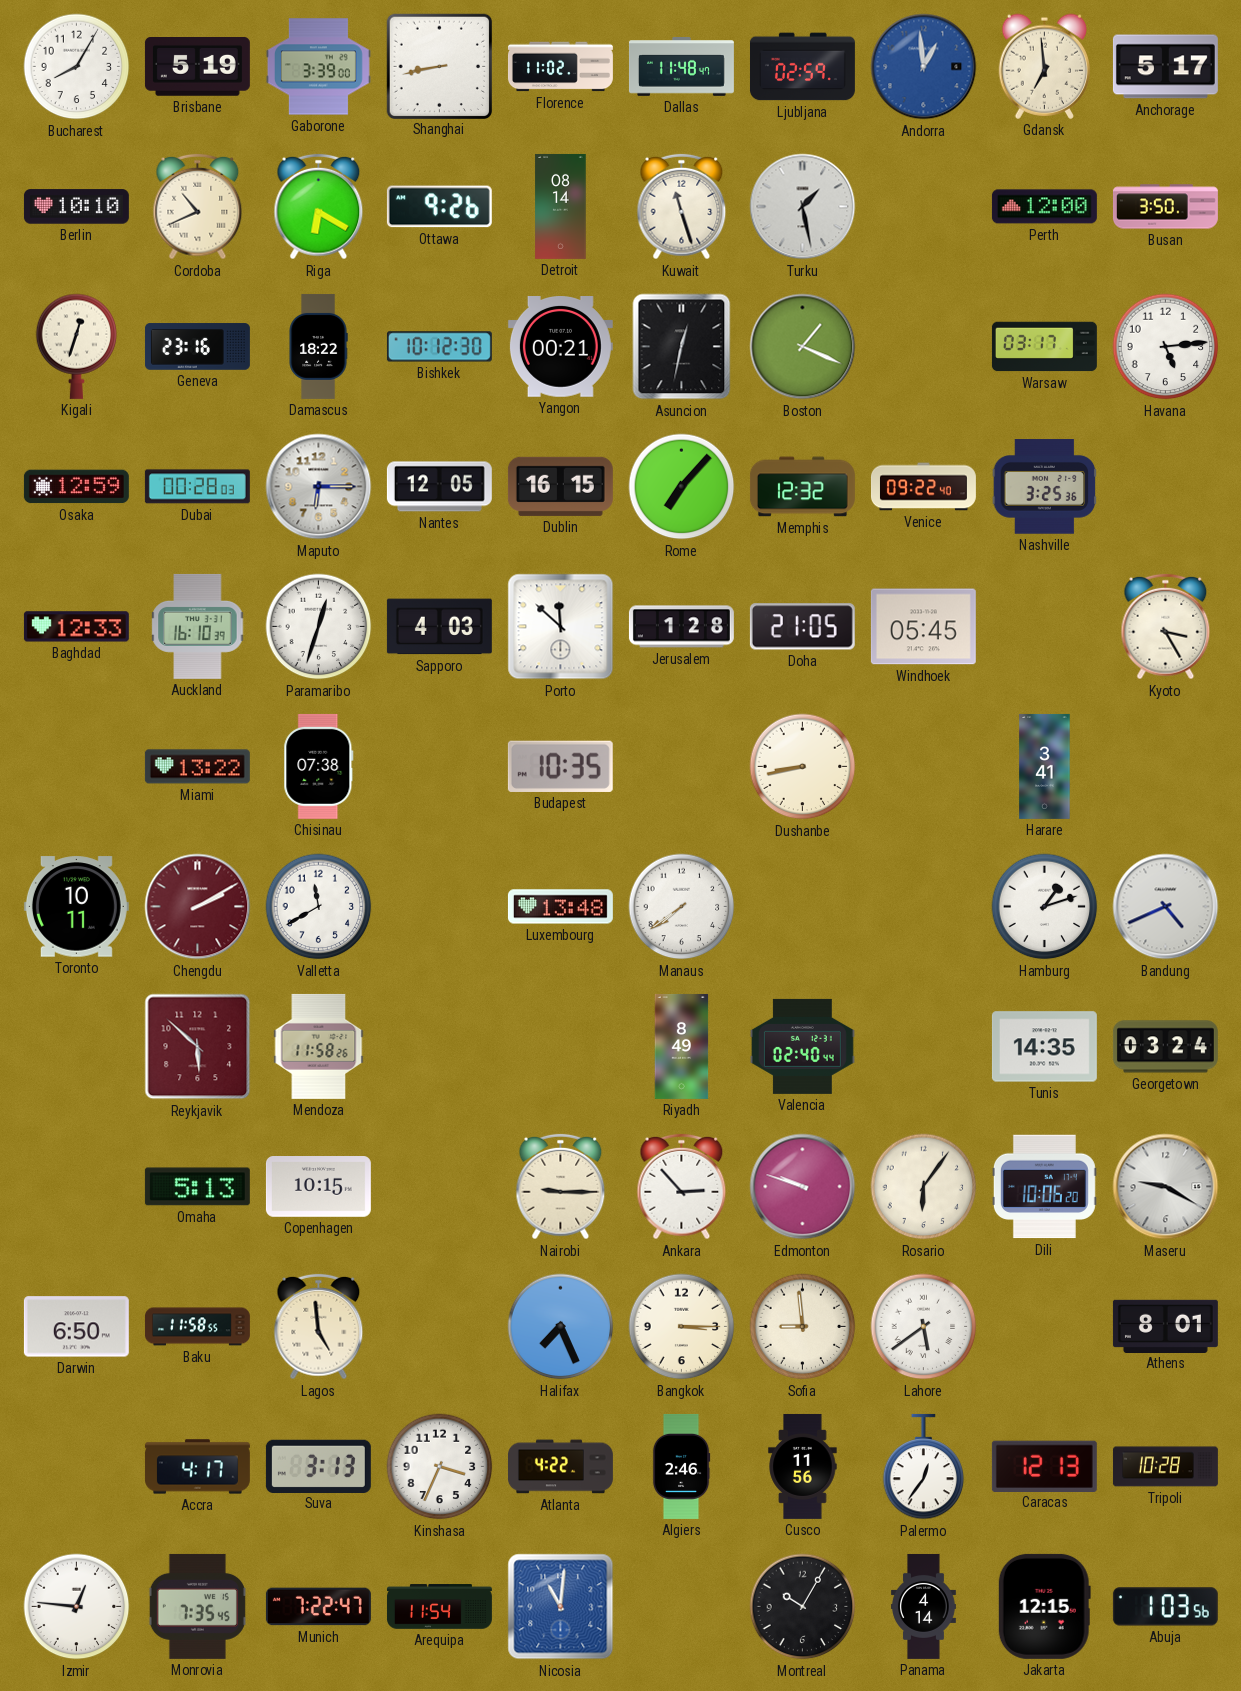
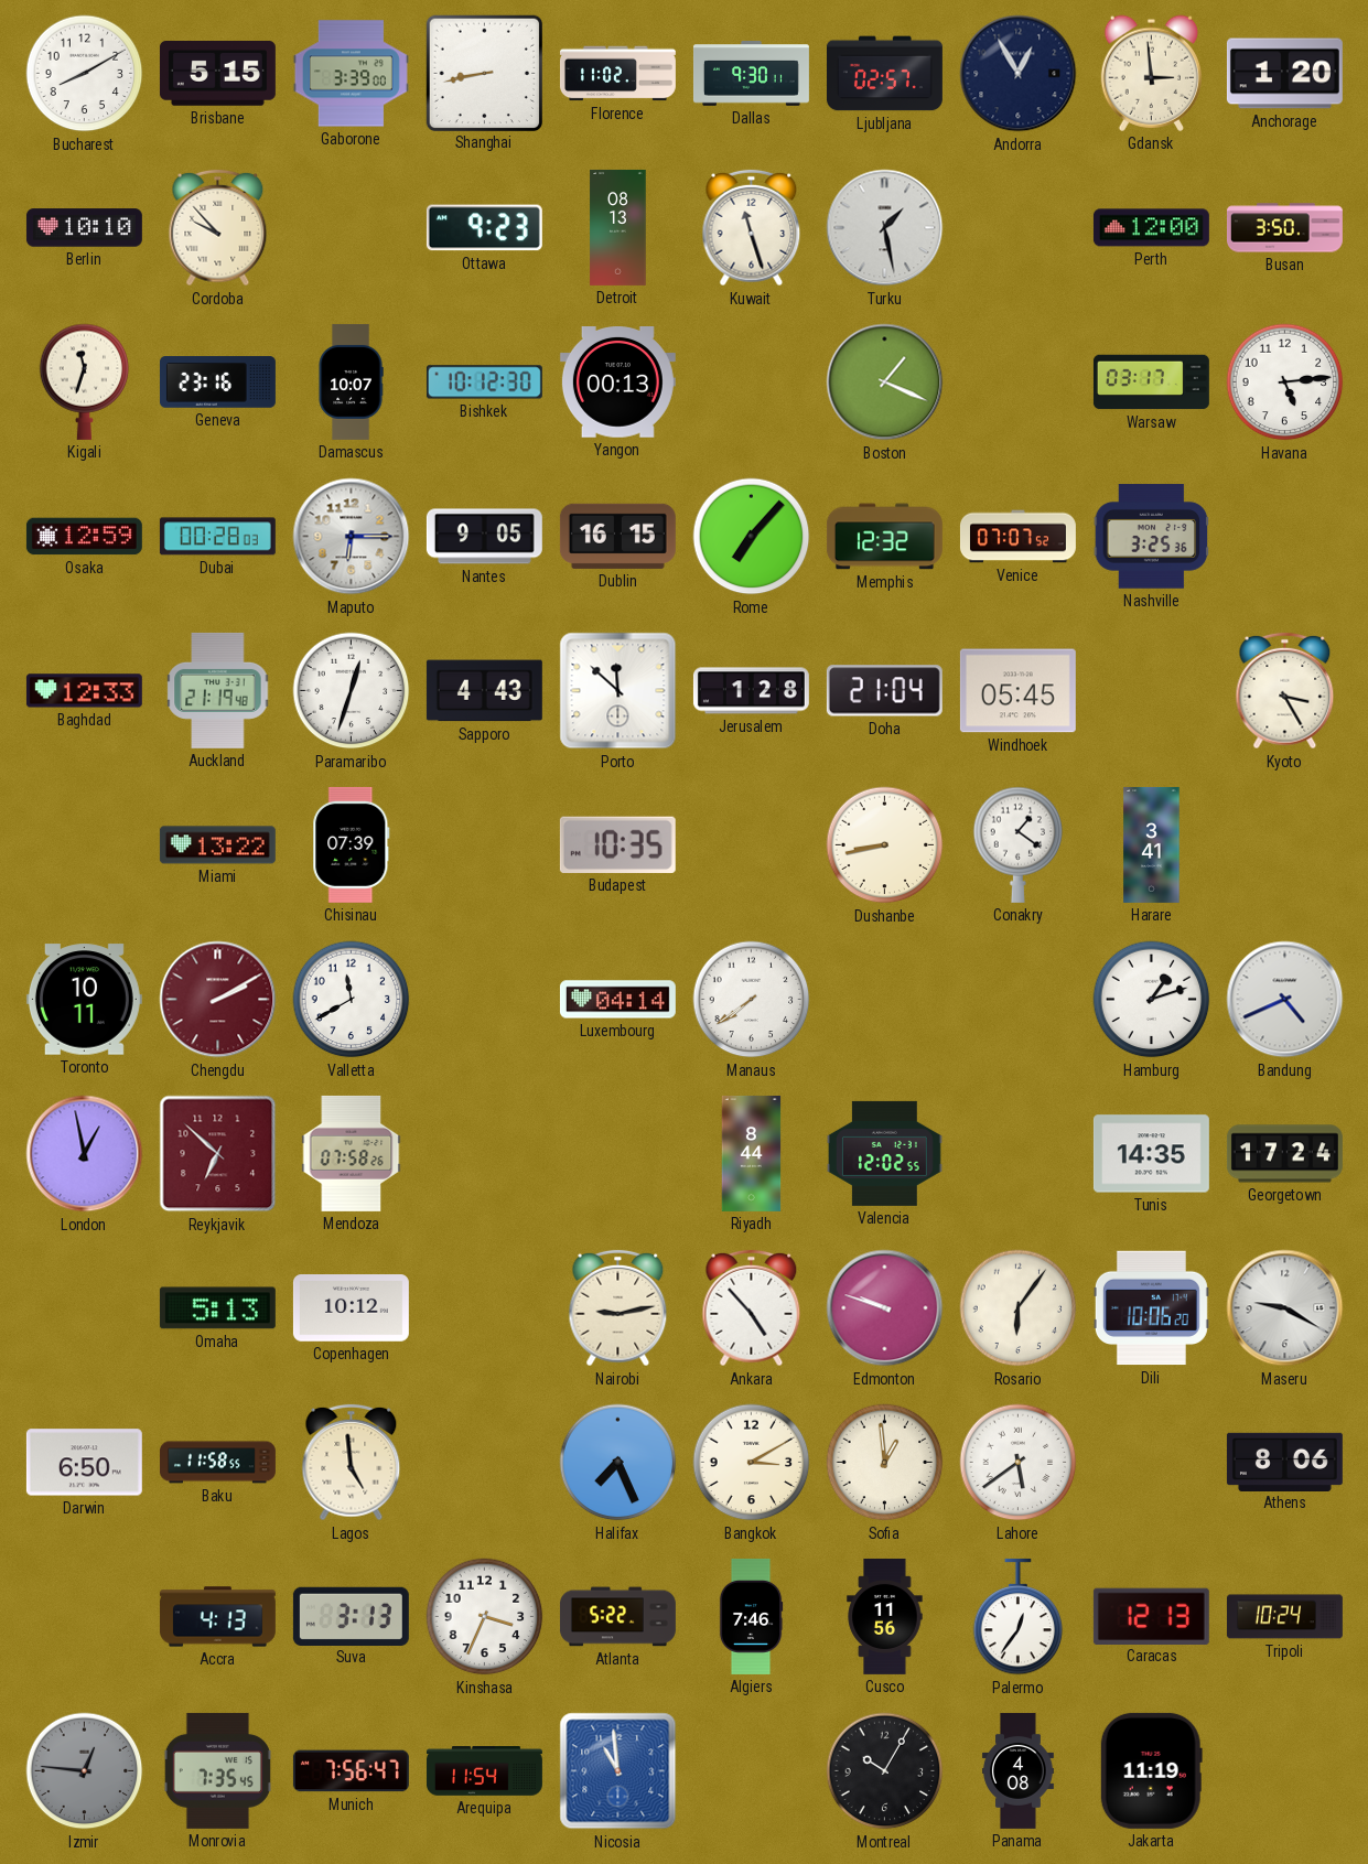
Bucharest: 8:05 -> 8:10
Brisbane: 5:19 -> 5:15
Dallas: 11:48 -> 9:30
Ljubljana: 02:59 -> 02:57
Andorra: 12:59 -> 12:55
Andorra dial: blue -> navy
Gdansk: 6:59 -> 2:59
Anchorage: 5:17 -> 1:20
Cordoba: 10:41 -> 9:53
Riga: 6:20 -> none
Ottawa: 9:26 -> 9:23
Detroit: 08:14 -> 08:13
Kigali: 12:33 -> 11:33
Damascus: 18:22 -> 10:07
Yangon: 00:21 -> 00:13
Asuncion: 12:32 -> none
Nantes: 12:05 -> 9:05
Venice: 09:22 -> 07:07
Auckland: 16:10 -> 21:19
Sapporo: 4:03 -> 4:43
Doha: 21:05 -> 21:04
Chisinau: 07:38 -> 07:39
Conakry: none -> 1:21
Luxembourg: 13:48 -> 04:14
London: none -> 12:58
Reykjavik: 5:52 -> 6:52
Mendoza: 11:58 -> 07:58
Riyadh: 8:49 -> 8:44
Valencia: 02:40 -> 12:02
Georgetown: 03:24 -> 17:24
Copenhagen: 10:15 -> 10:12
Nairobi: 9:15 -> 9:13
Ankara: 2:53 -> 4:53
Bangkok: 3:15 -> 3:10
Sofia: 8:59 -> 12:59
Athens: 8:01 -> 8:06
Accra: 4:17 -> 4:13
Atlanta: 4:22 -> 5:22
Algiers: 2:46 -> 7:46
Tripoli: 10:28 -> 10:24
Izmir dial: white -> grey
Munich: 7:22 -> 7:56
Nicosia: 11:01 -> 10:59
Panama: 4:14 -> 4:08
Jakarta: 12:15 -> 11:19
Abuja: 1:03 -> none
